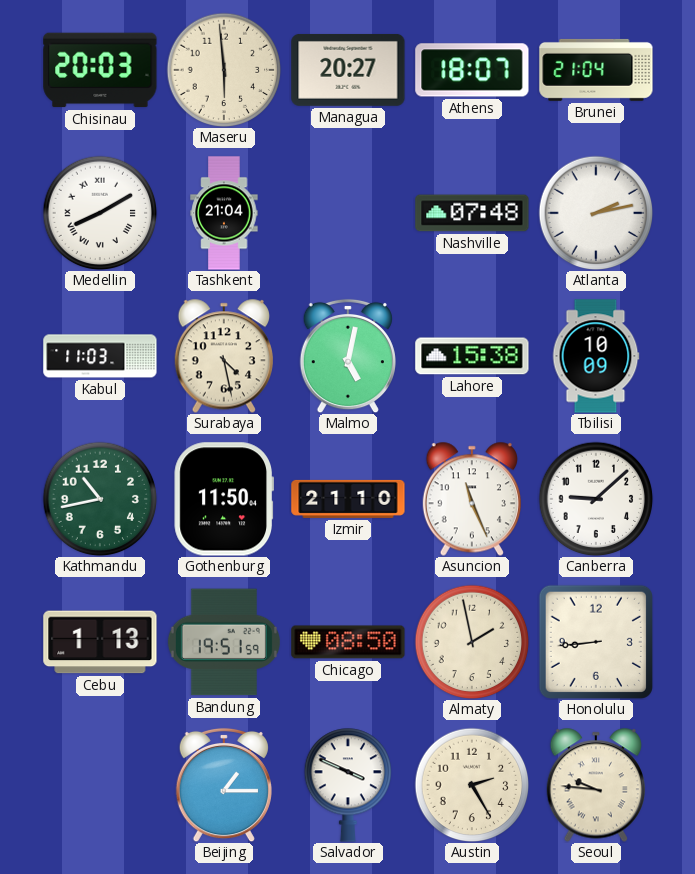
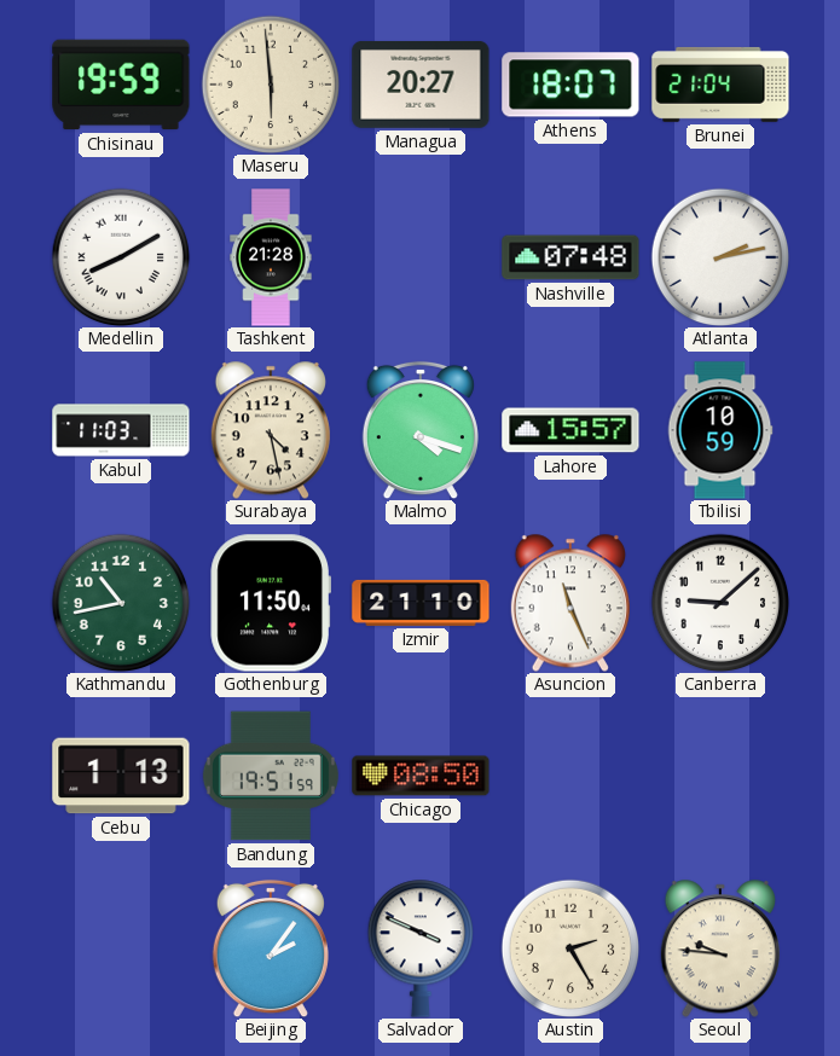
Chisinau: 20:03 -> 19:59
Tashkent: 21:04 -> 21:28
Malmo: 5:02 -> 4:18
Lahore: 15:38 -> 15:57
Tbilisi: 10:09 -> 10:59
Almaty: 1:58 -> none
Honolulu: 8:44 -> none
Beijing: 1:15 -> 2:06
